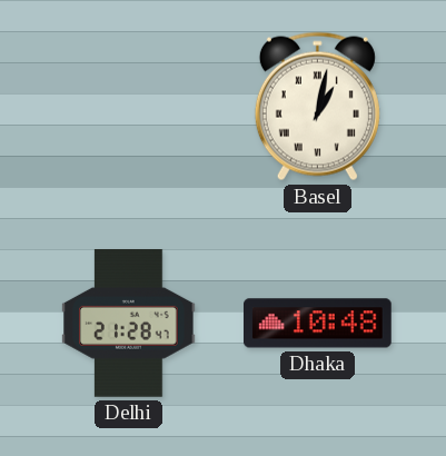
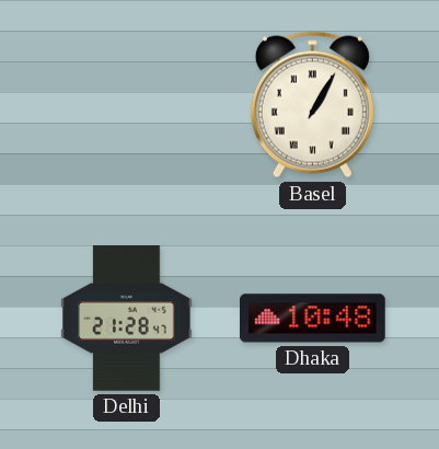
Basel: 1:02 -> 1:05
